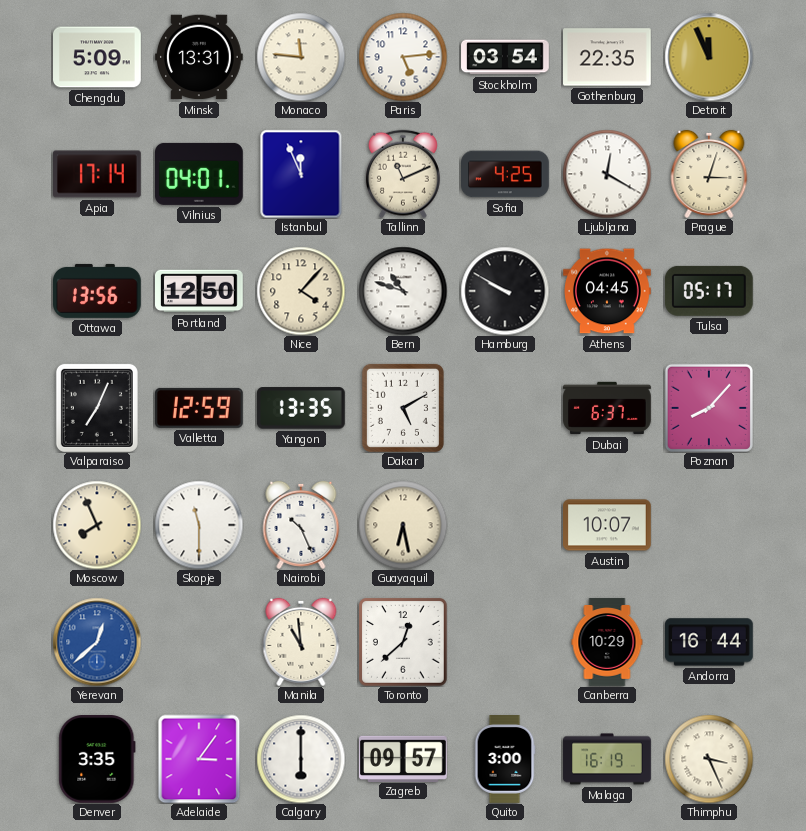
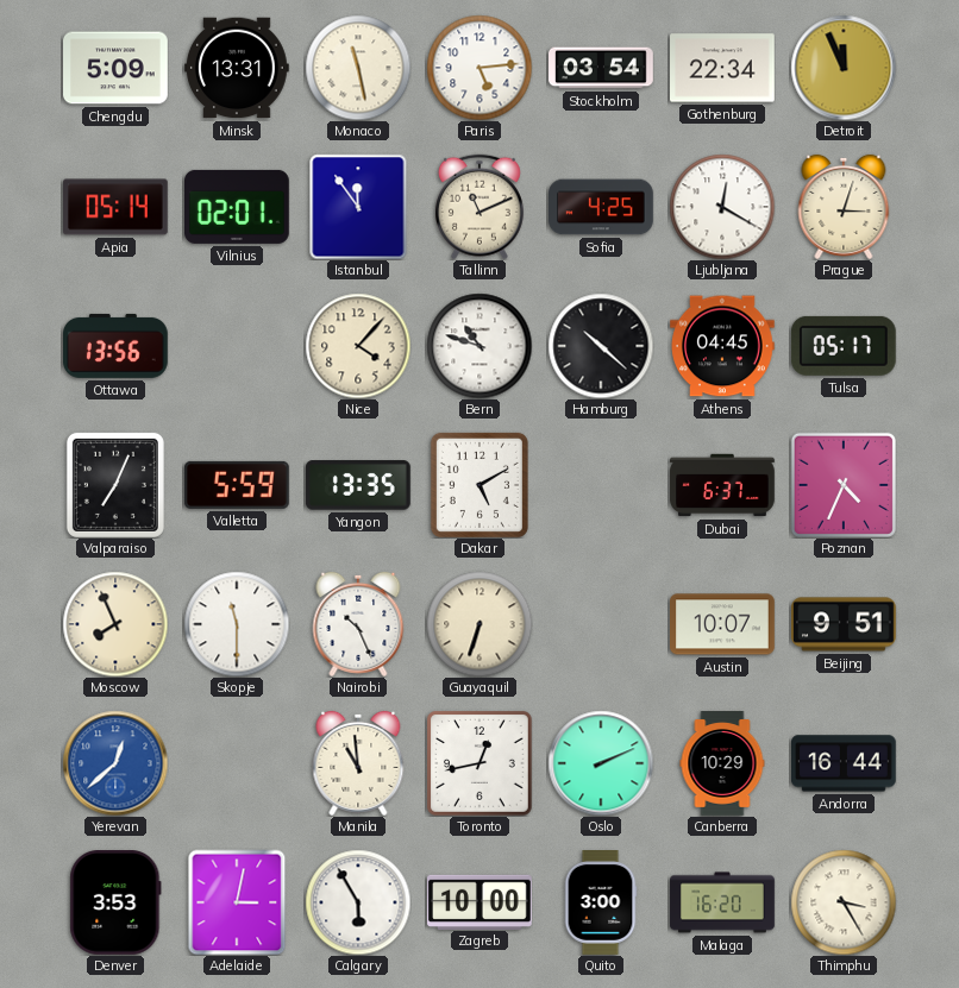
Monaco: 11:46 -> 11:28
Gothenburg: 22:35 -> 22:34
Apia: 17:14 -> 05:14
Vilnius: 04:01 -> 02:01
Istanbul: 11:56 -> 11:54
Portland: 12:50 -> none
Hamburg: 9:50 -> 10:22
Valletta: 12:59 -> 5:59
Poznan: 8:07 -> 4:34
Guayaquil: 6:28 -> 6:33
Beijing: none -> 9:51
Toronto: 12:38 -> 12:43
Oslo: none -> 2:11
Denver: 3:35 -> 3:53
Adelaide: 3:06 -> 3:02
Calgary: 6:00 -> 5:55
Zagreb: 09:57 -> 10:00
Malaga: 16:19 -> 16:20
Thimphu: 3:26 -> 3:25
